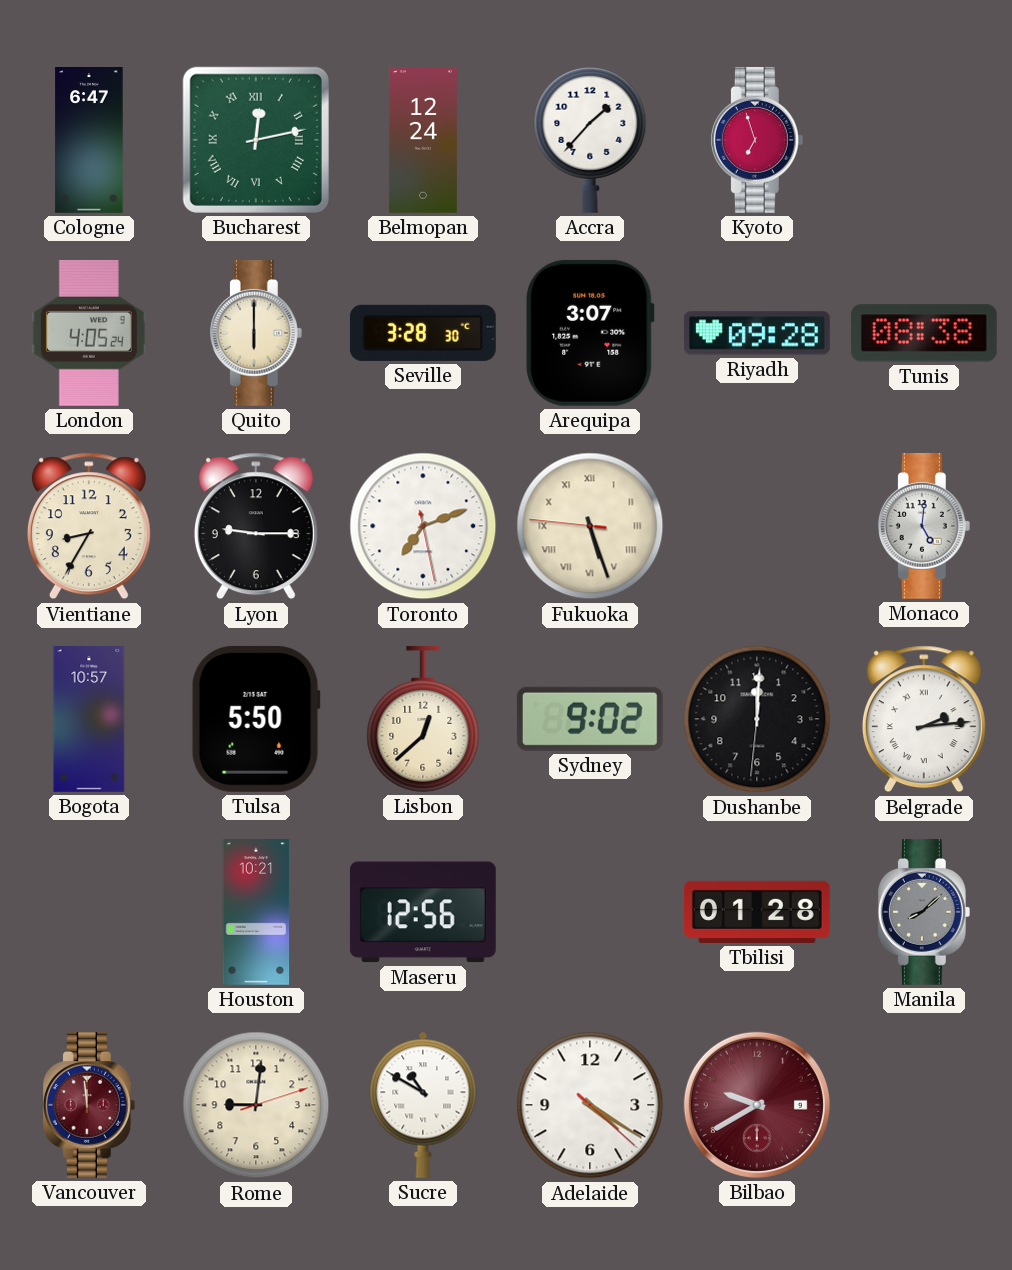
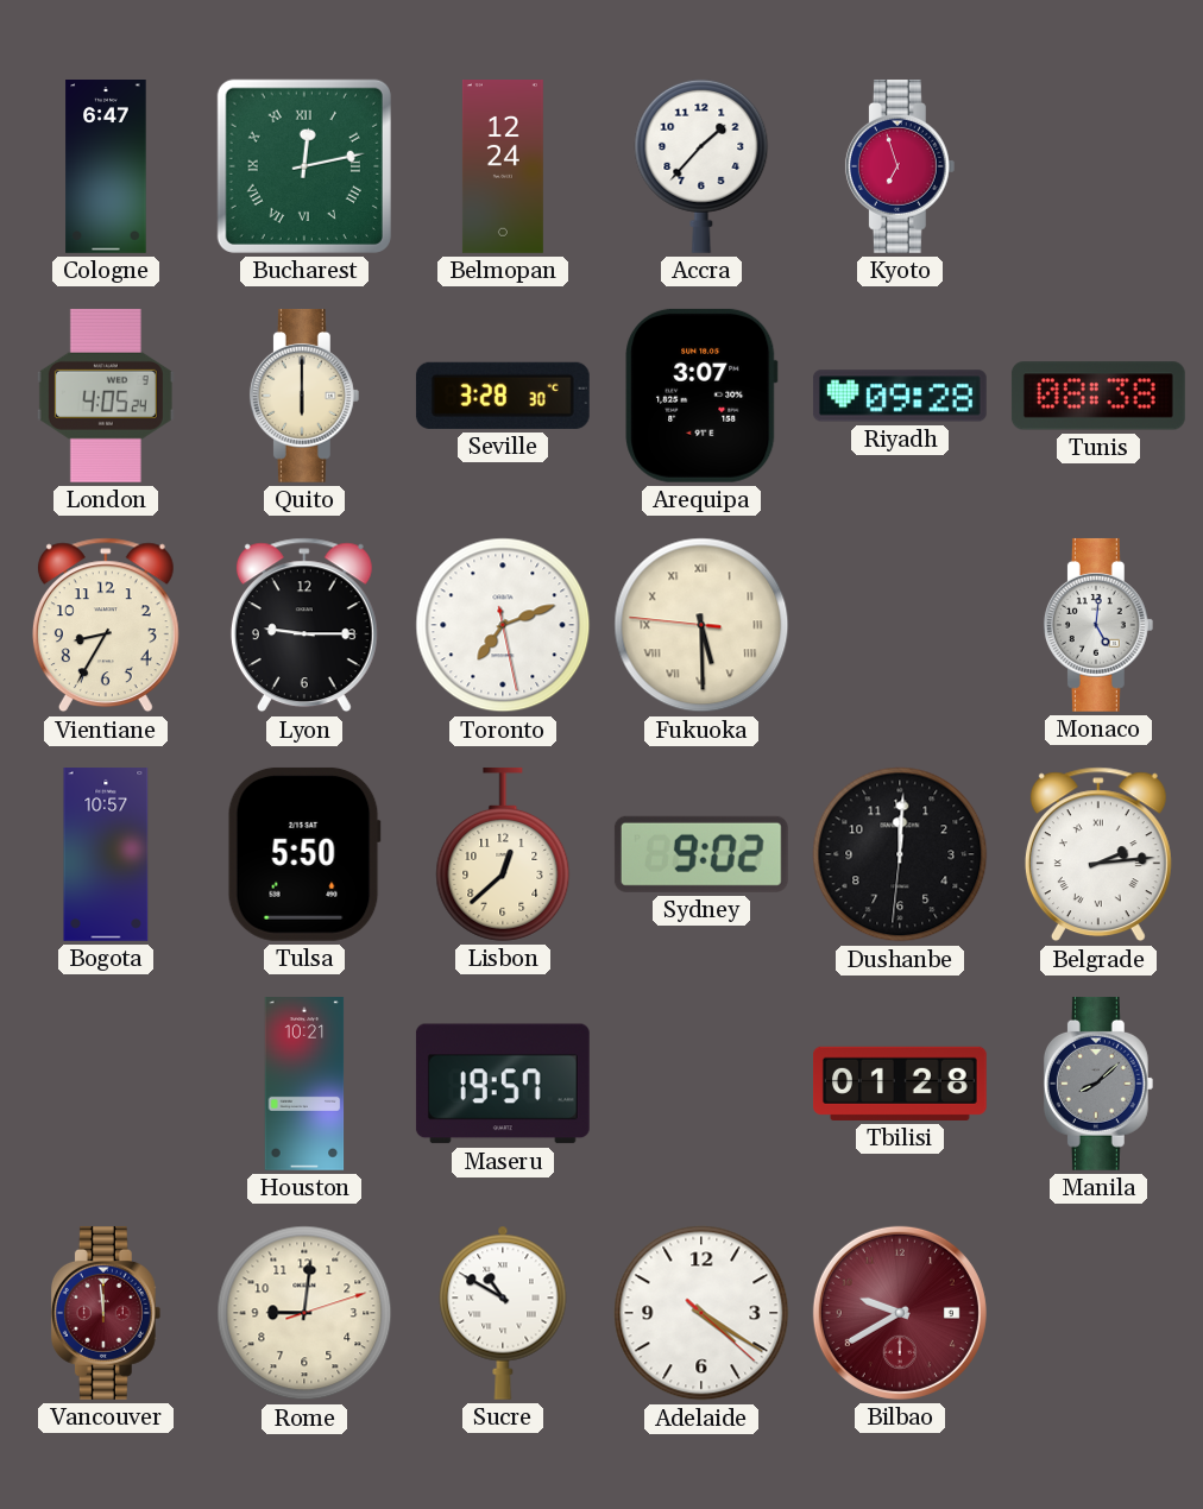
Fukuoka: 5:26 -> 5:29
Maseru: 12:56 -> 19:57
